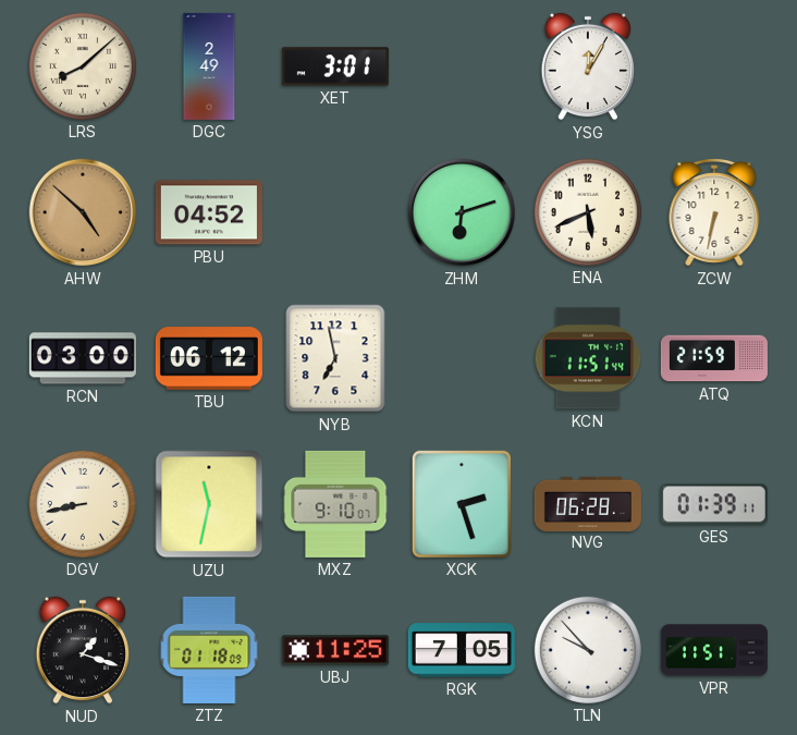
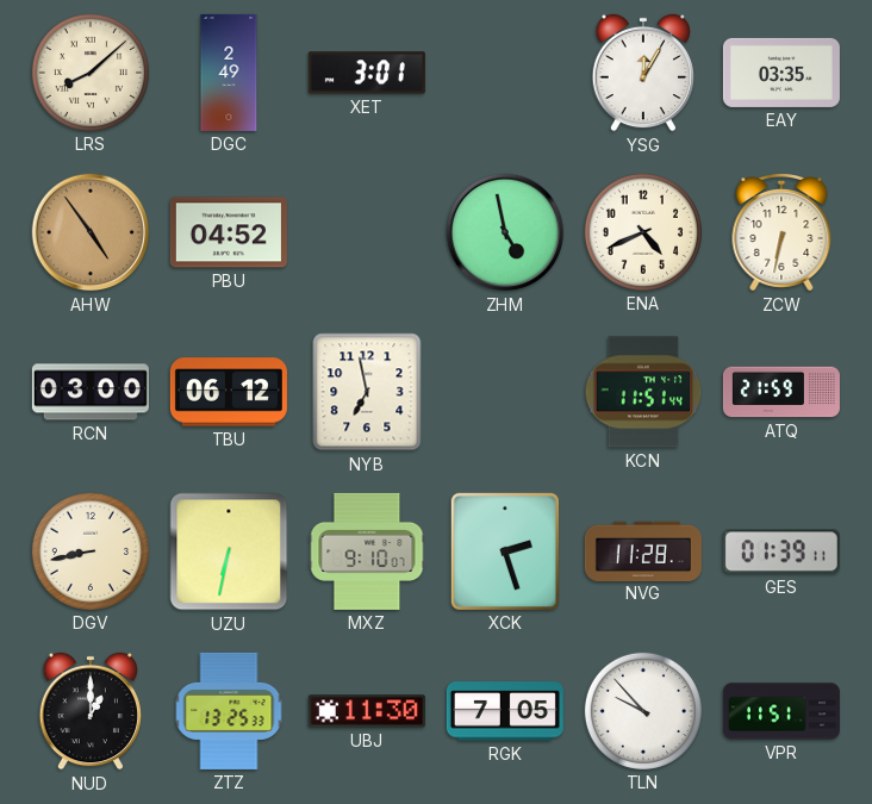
EAY: none -> 03:35
AHW: 4:52 -> 4:54
ZHM: 6:12 -> 4:58
ENA: 5:41 -> 4:41
UZU: 11:32 -> 6:32
NVG: 06:28 -> 11:28
NUD: 1:18 -> 1:00
ZTZ: 01:18 -> 13:25
UBJ: 11:25 -> 11:30
